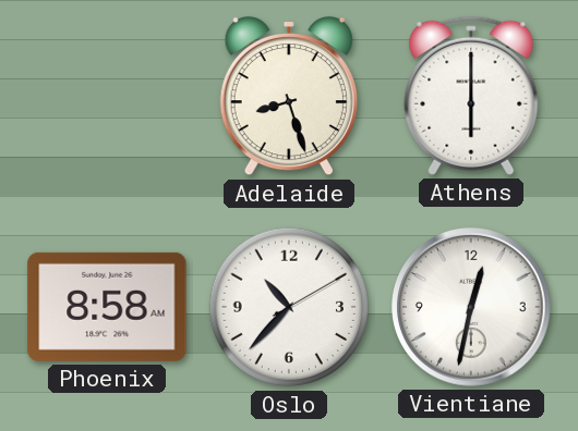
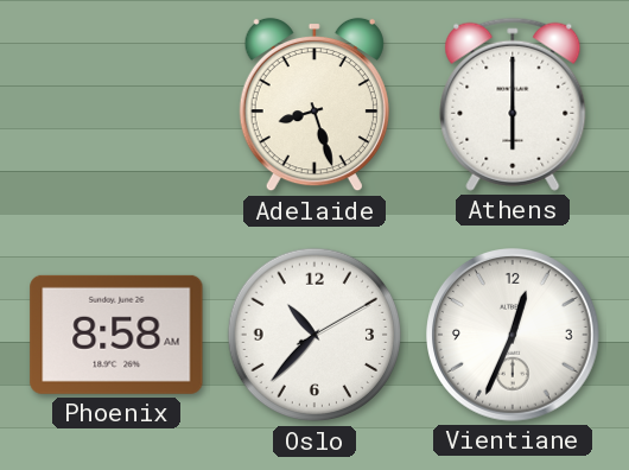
Vientiane: 12:32 -> 12:34
